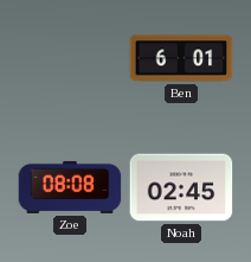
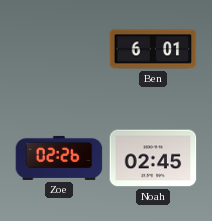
Zoe: 08:08 -> 02:26
